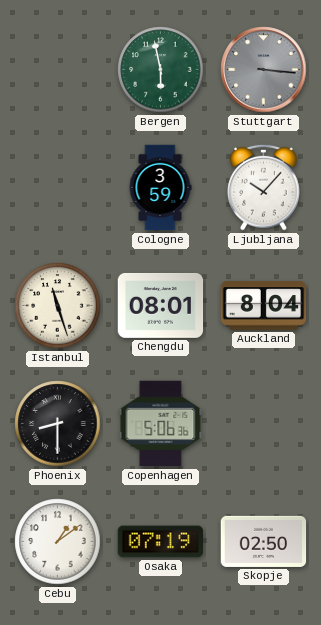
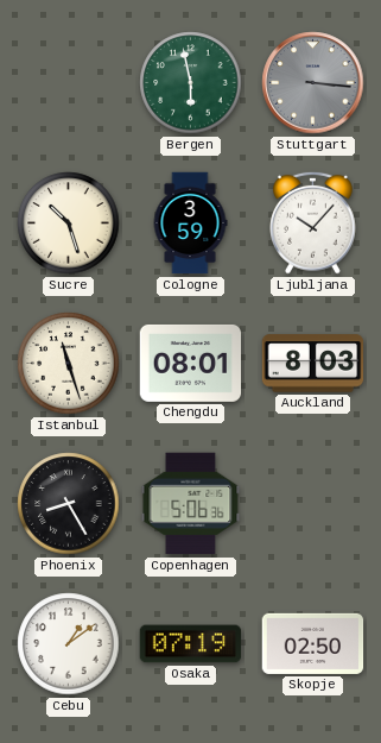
Sucre: none -> 10:27
Auckland: 8:04 -> 8:03
Phoenix: 8:30 -> 8:25
